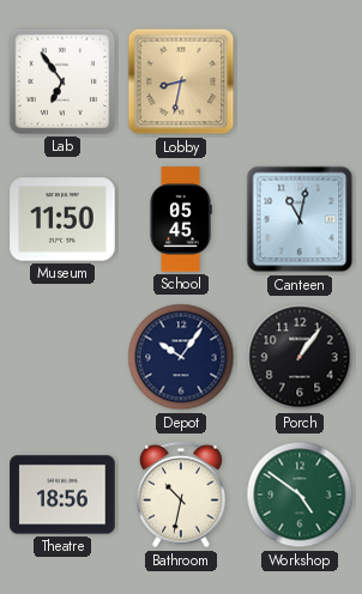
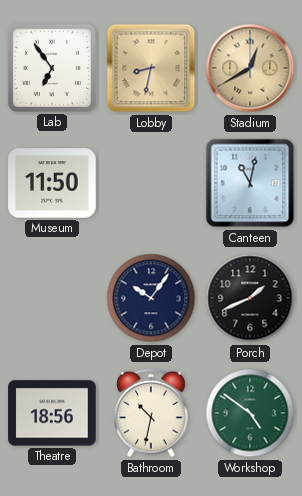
Stadium: none -> 12:40
School: 05:45 -> none
Porch: 1:06 -> 1:41
